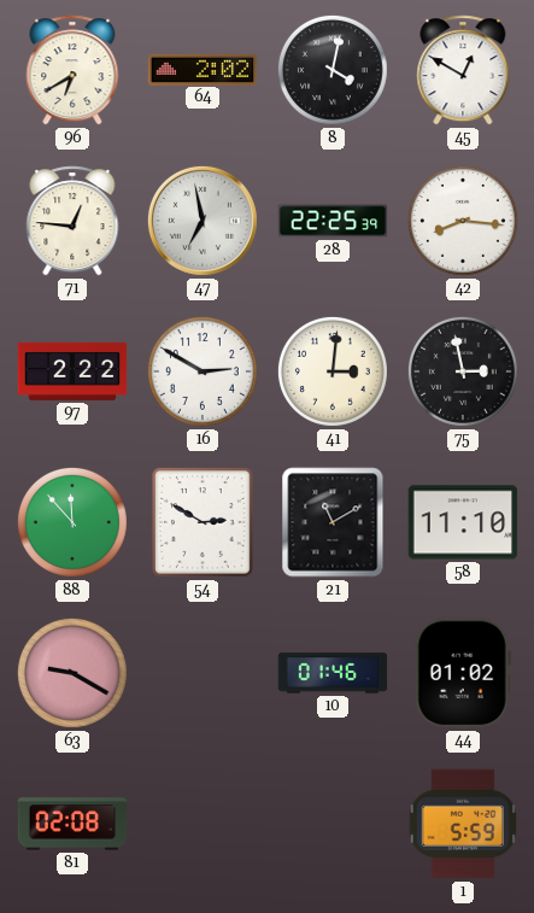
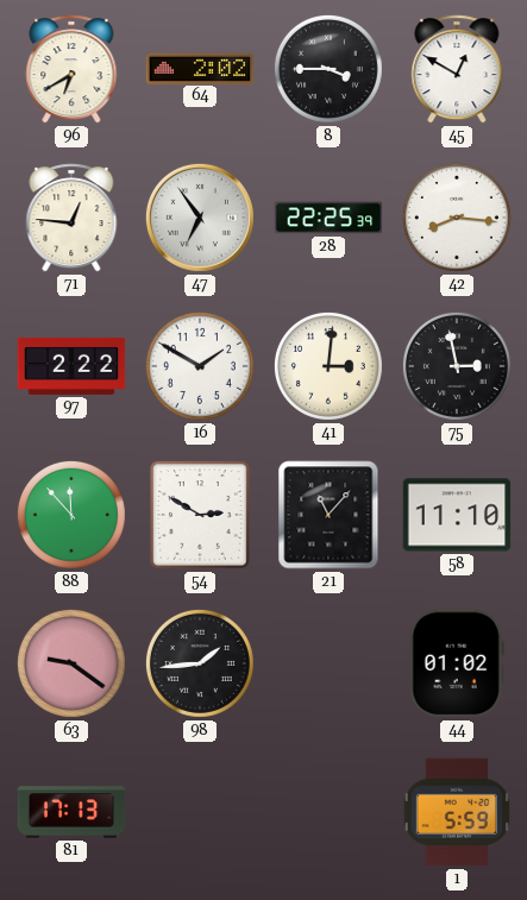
8: 4:02 -> 3:45
47: 6:58 -> 6:54
16: 2:50 -> 1:50
21: 11:10 -> 11:07
63: 9:20 -> 9:21
98: none -> 1:44
10: 01:46 -> none
81: 02:08 -> 17:13
